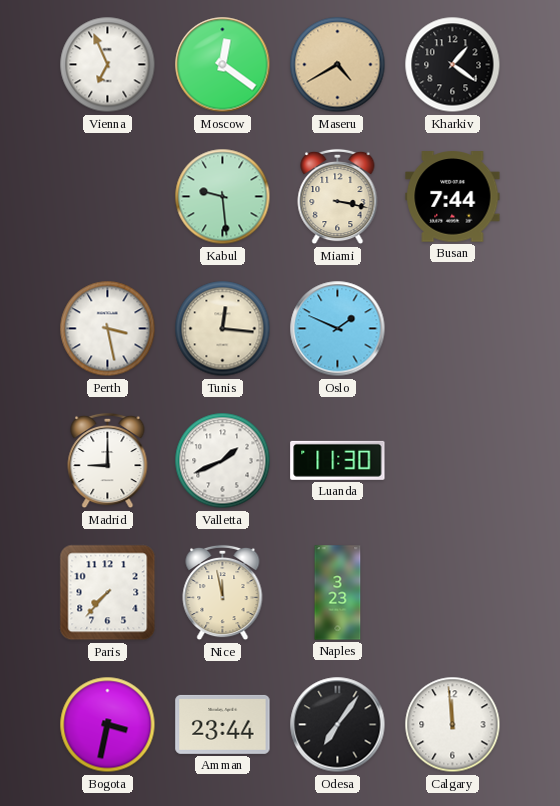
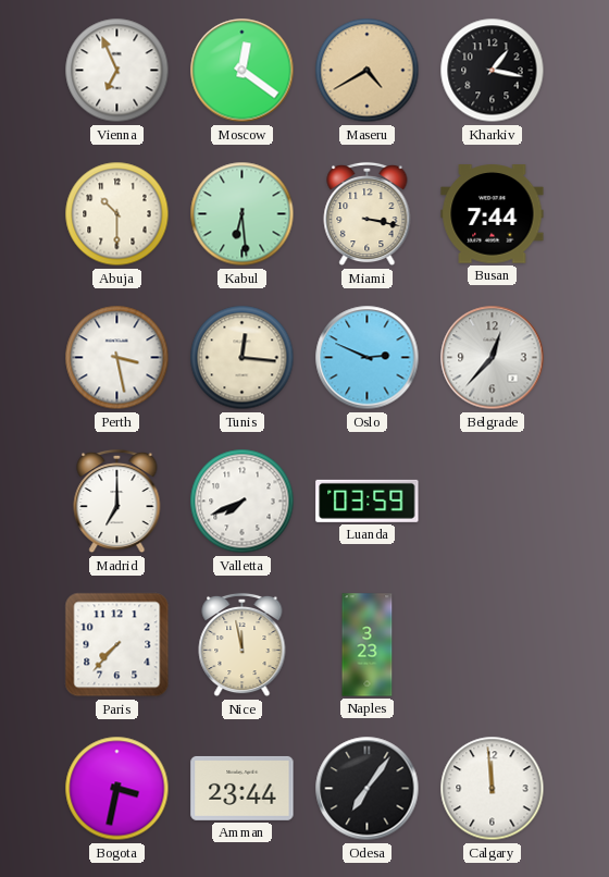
Kharkiv: 1:21 -> 1:17
Abuja: none -> 10:30
Kabul: 9:29 -> 6:29
Oslo: 1:49 -> 2:49
Belgrade: none -> 12:37
Madrid: 9:00 -> 7:00
Valletta: 1:41 -> 7:41
Luanda: 11:30 -> 03:59
